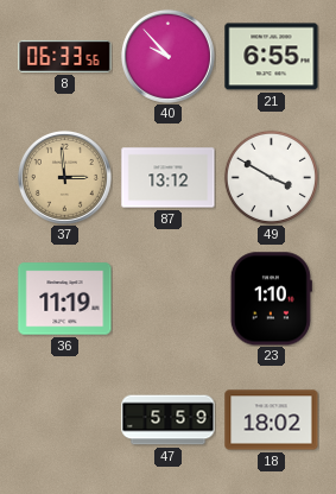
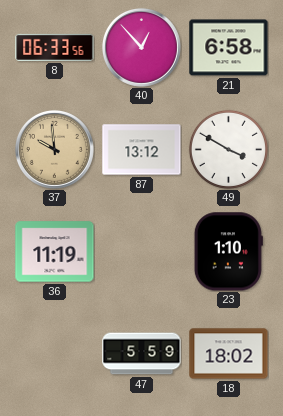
40: 9:53 -> 12:53
21: 6:55 -> 6:58
37: 2:59 -> 9:59
